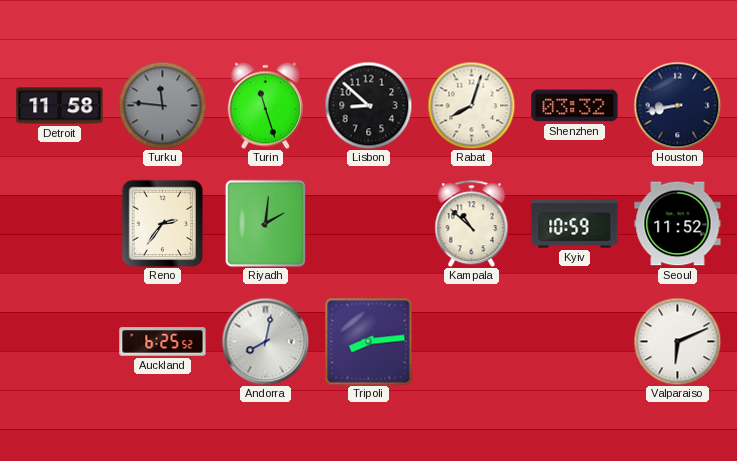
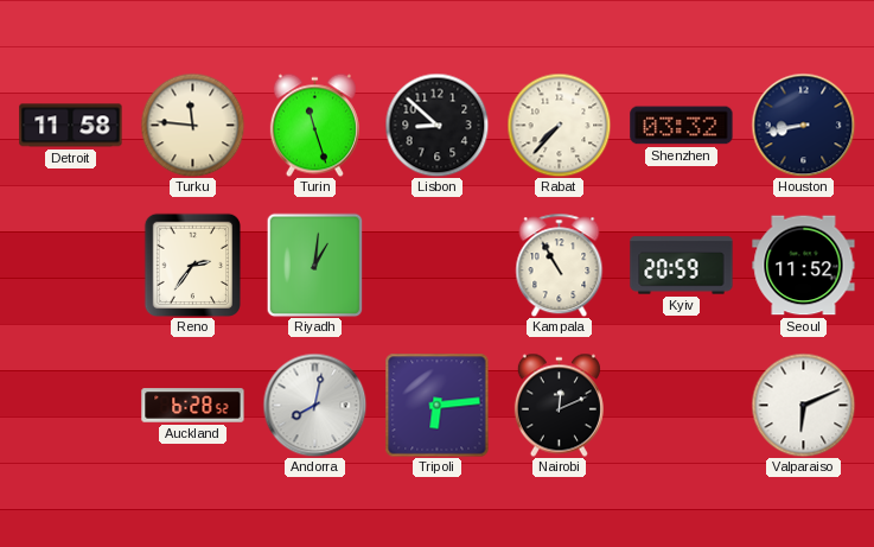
Turku dial: grey -> cream
Rabat: 8:03 -> 7:37
Riyadh: 2:01 -> 1:01
Kampala: 10:52 -> 10:55
Kyiv: 10:59 -> 20:59
Auckland: 6:25 -> 6:28
Tripoli: 8:14 -> 6:14
Nairobi: none -> 12:11
